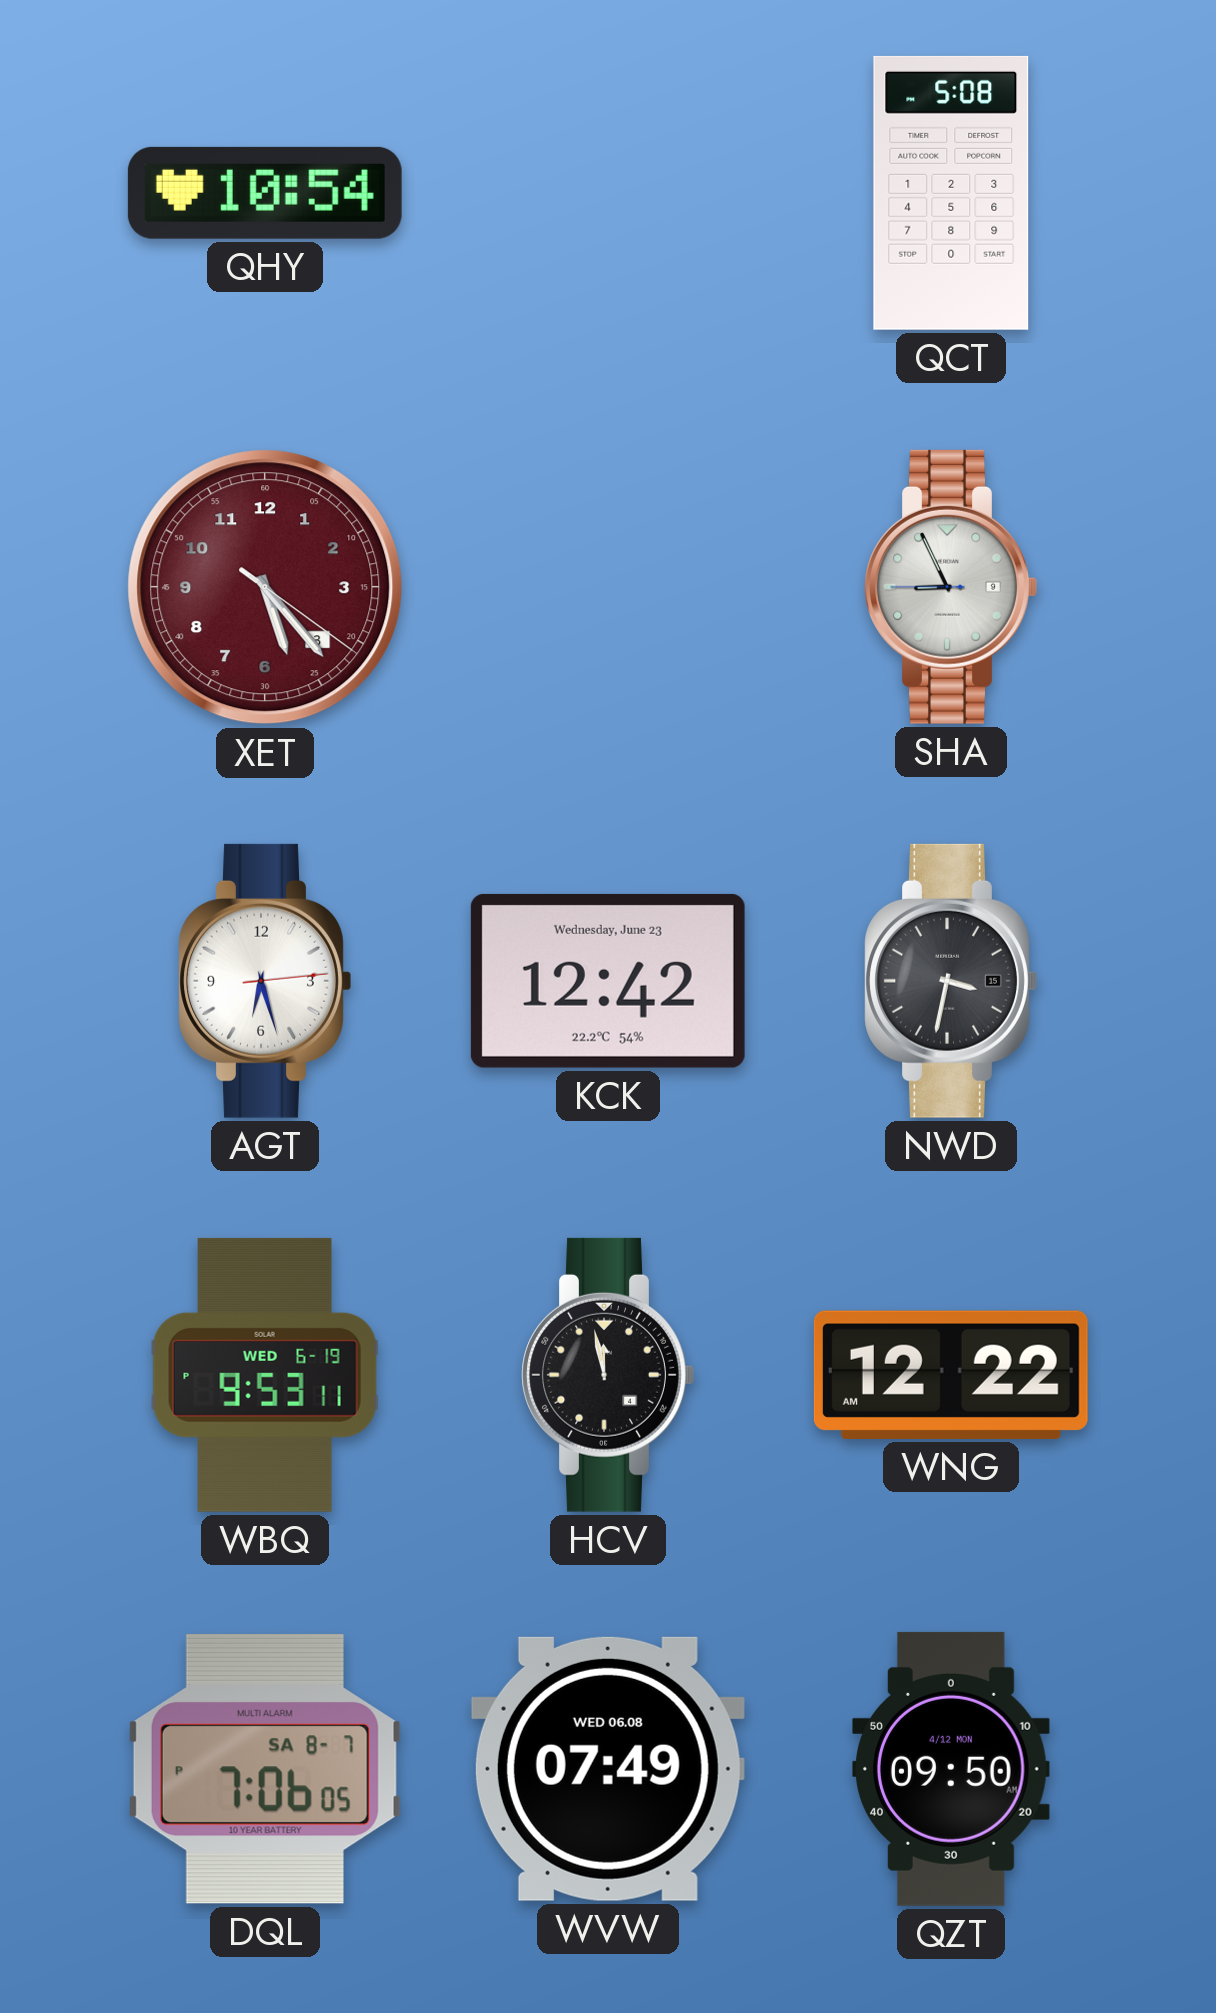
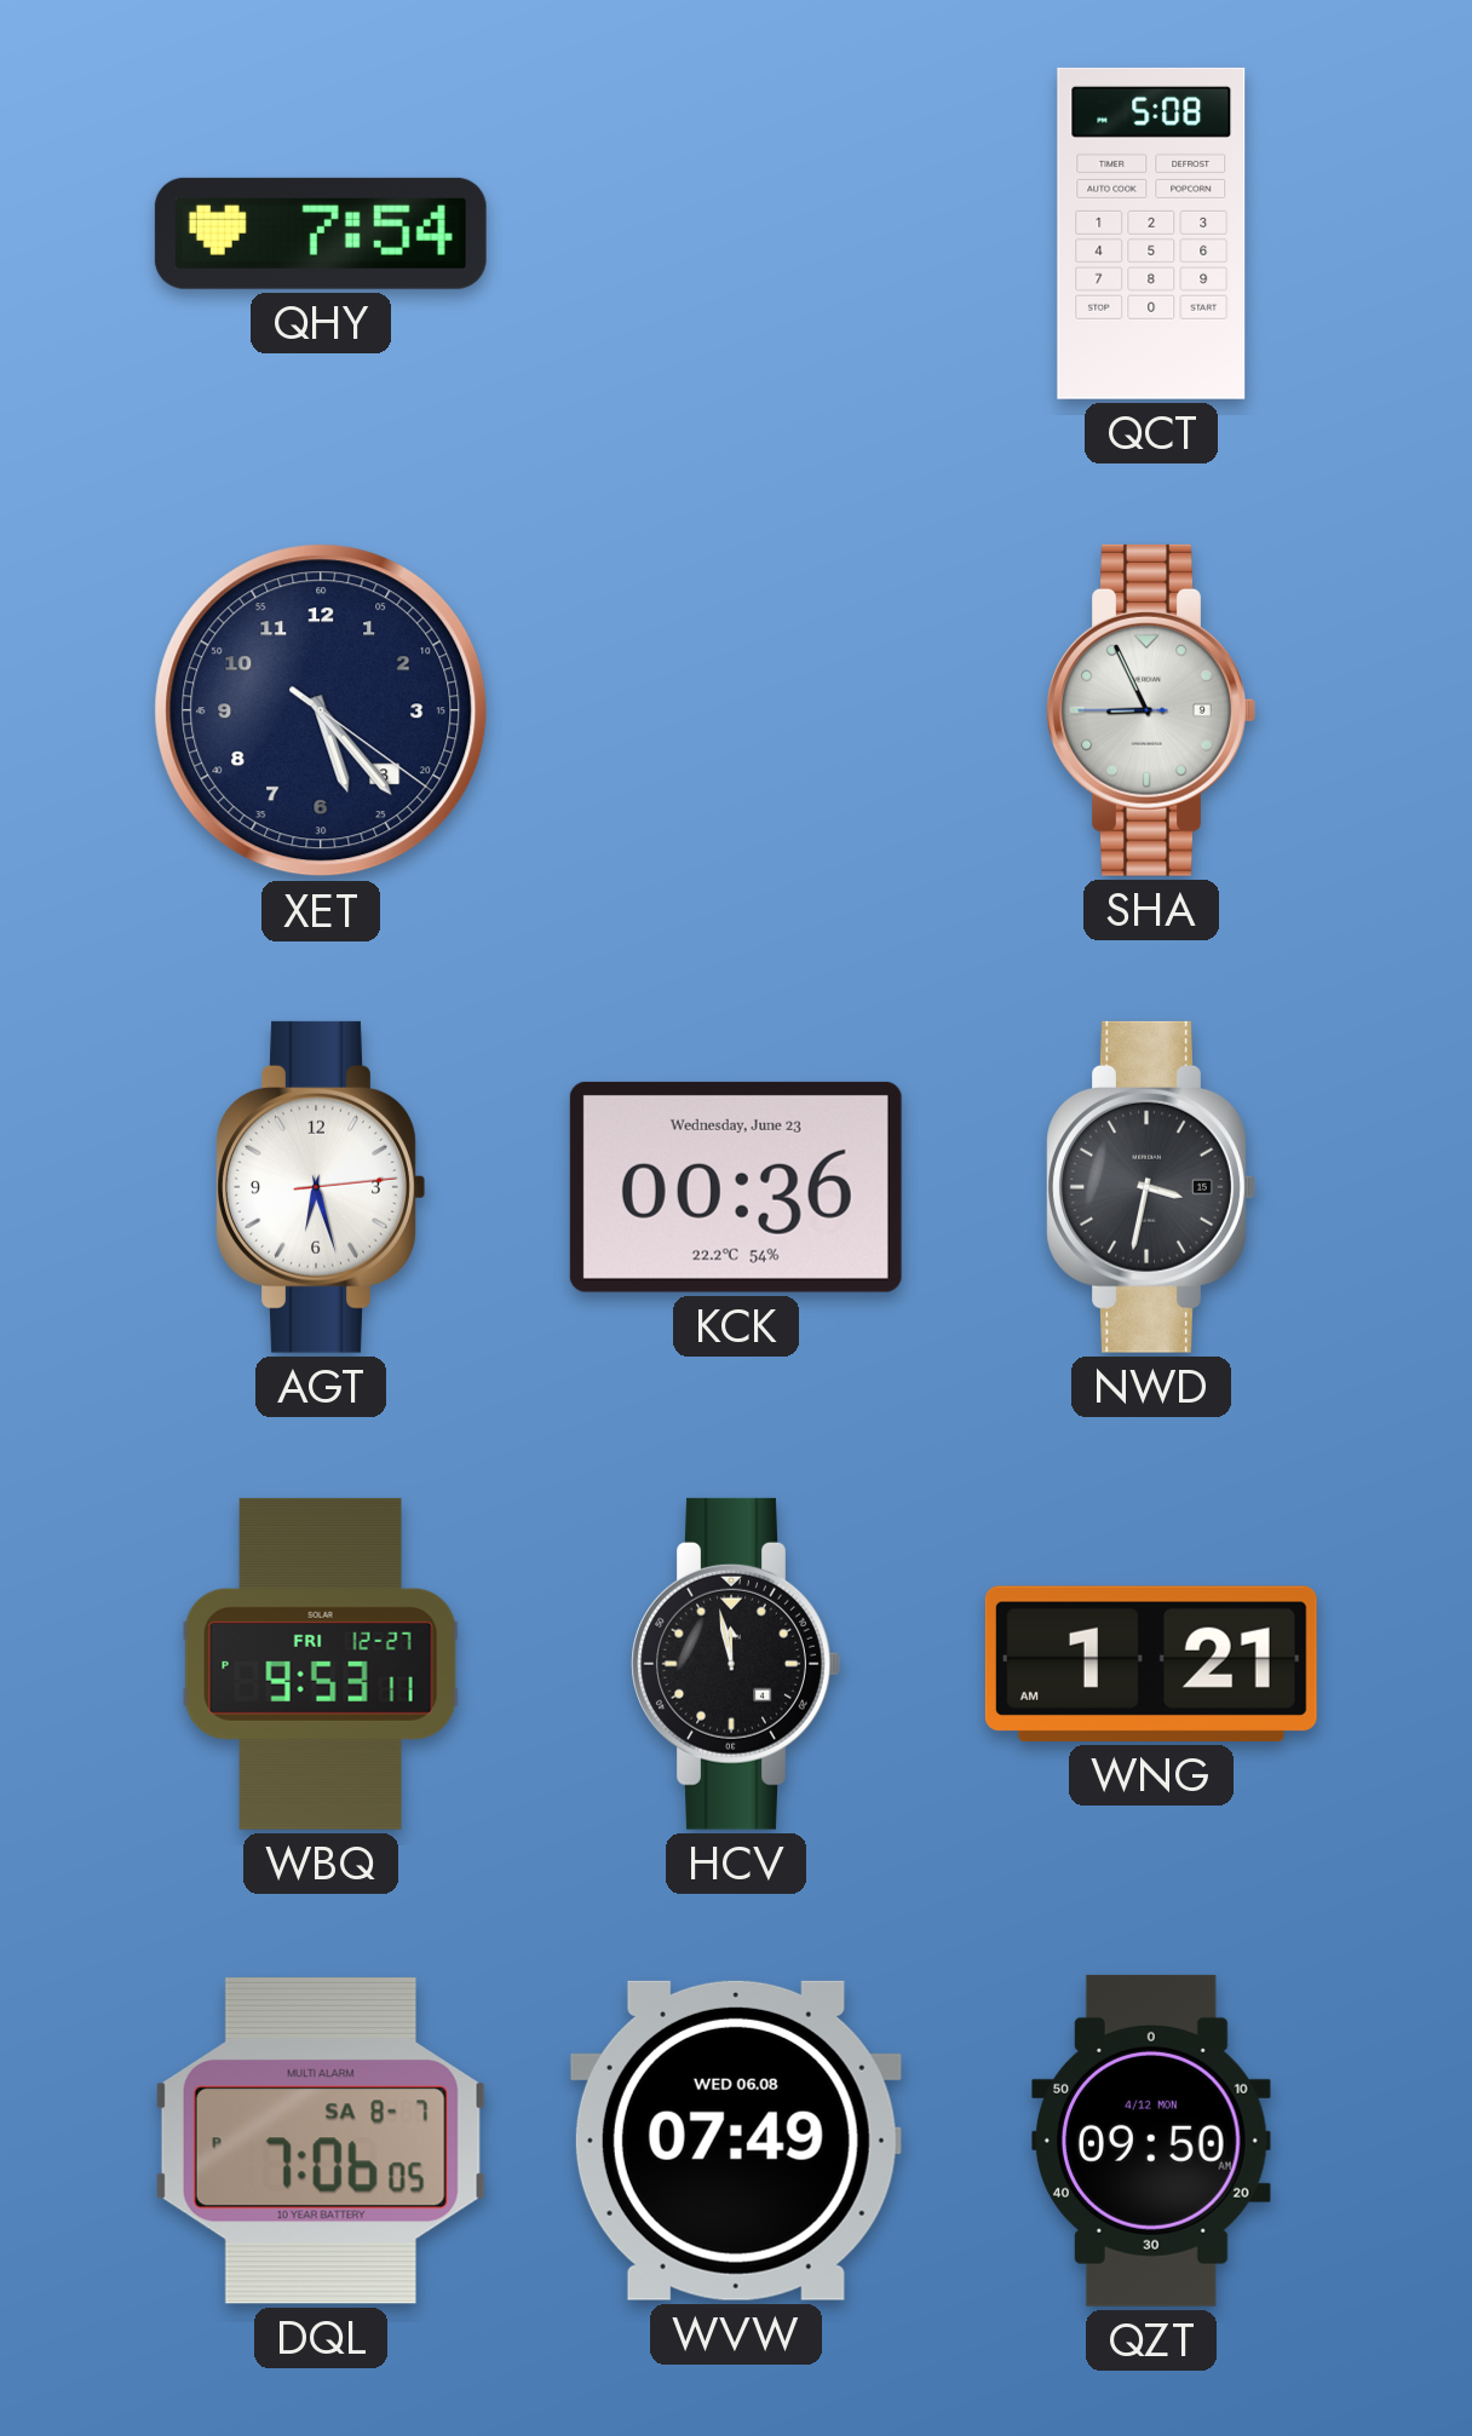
QHY: 10:54 -> 7:54
XET dial: burgundy -> navy
KCK: 12:42 -> 00:36
WBQ date: WED 6-19 -> FRI 12-27
WNG: 12:22 -> 1:21
